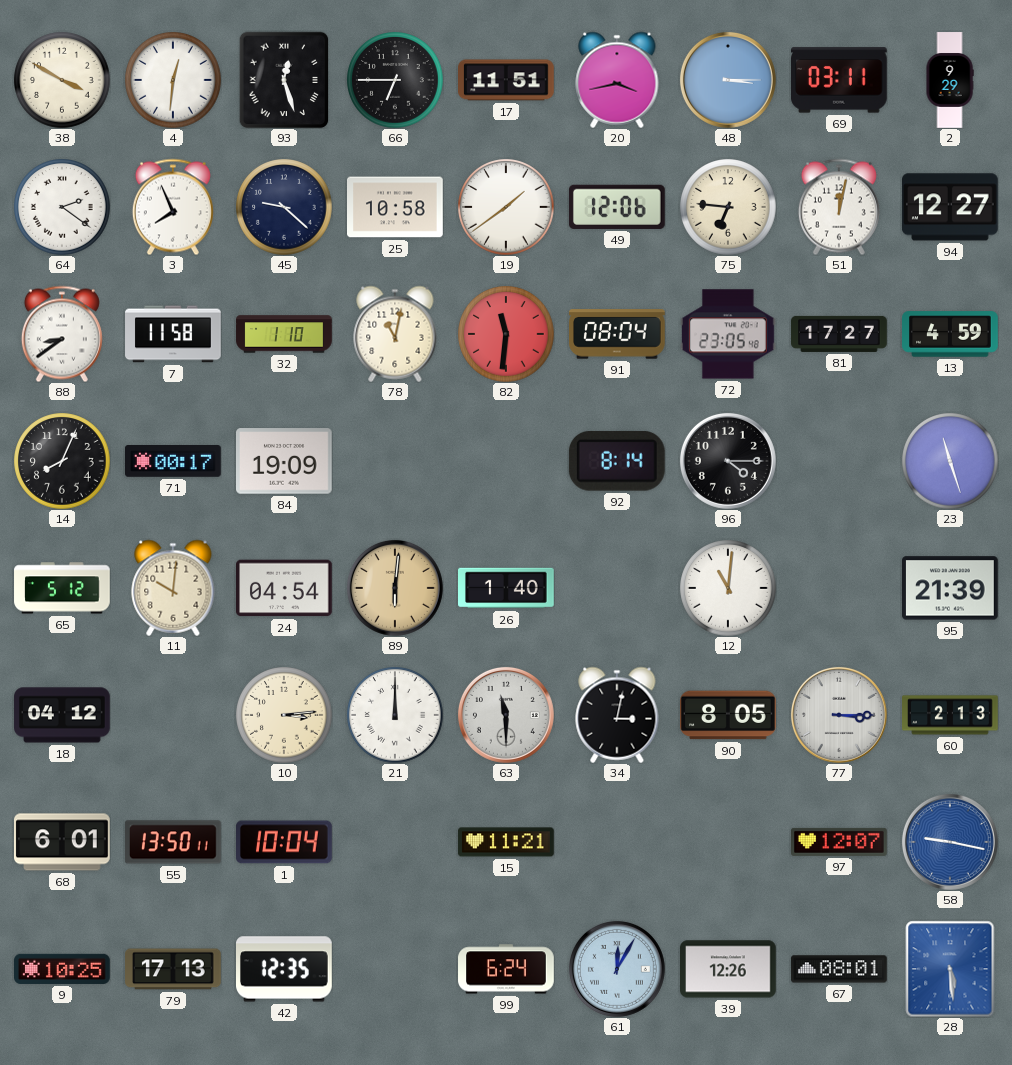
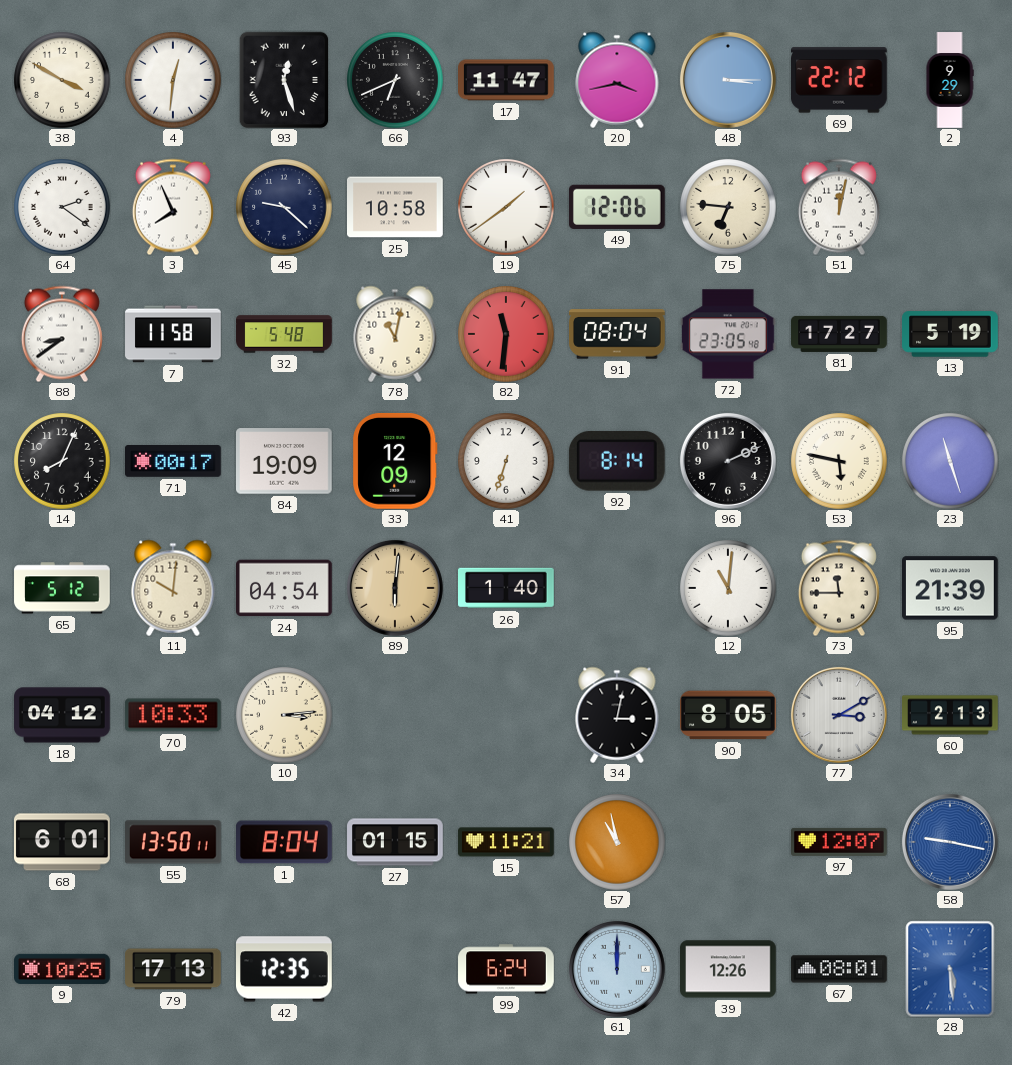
66: 6:45 -> 6:41
17: 11:51 -> 11:47
69: 03:11 -> 22:12
94: 12:27 -> none
32: 1:10 -> 5:48
13: 4:59 -> 5:19
33: none -> 12:09
41: none -> 6:33
96: 4:15 -> 2:11
53: none -> 5:47
73: none -> 11:45
70: none -> 10:33
21: 12:00 -> none
63: 11:30 -> none
77: 3:15 -> 3:10
1: 10:04 -> 8:04
27: none -> 01:15
57: none -> 10:58
61: 12:05 -> 12:00
